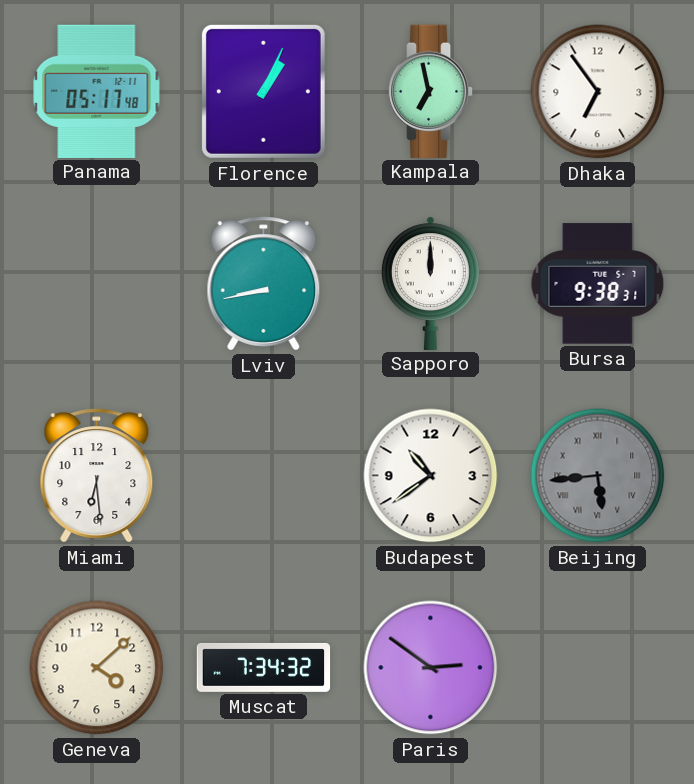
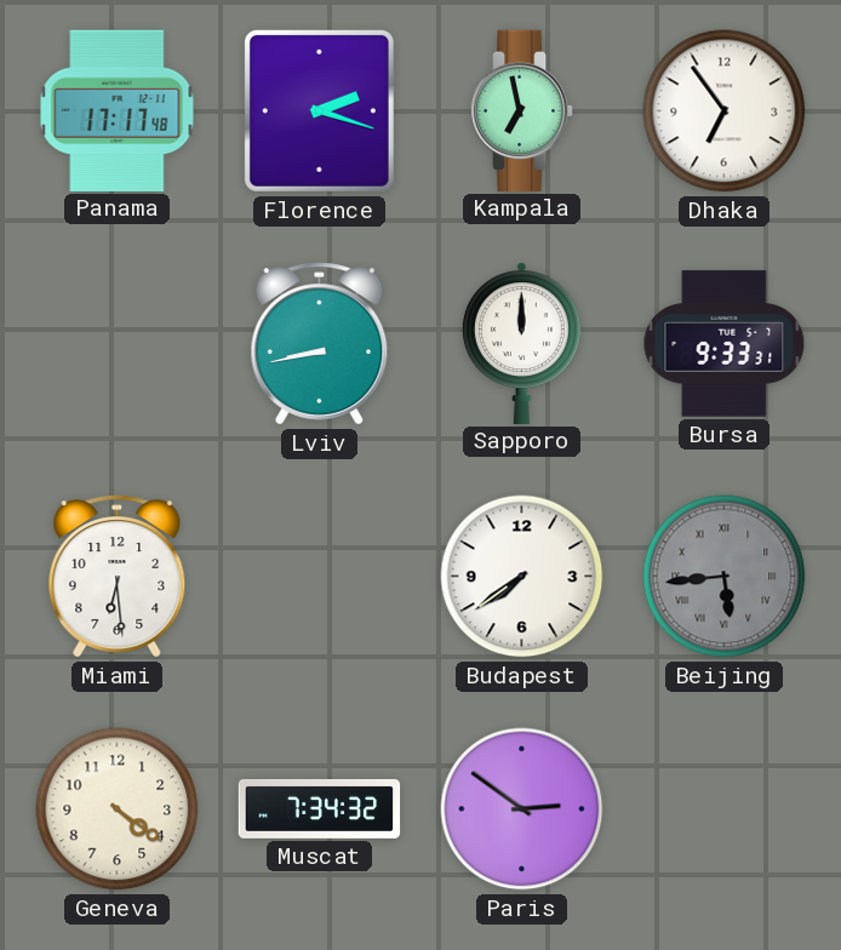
Panama: 05:17 -> 17:17
Florence: 1:04 -> 2:18
Bursa: 9:38 -> 9:33
Budapest: 10:39 -> 7:39
Geneva: 4:08 -> 4:21
